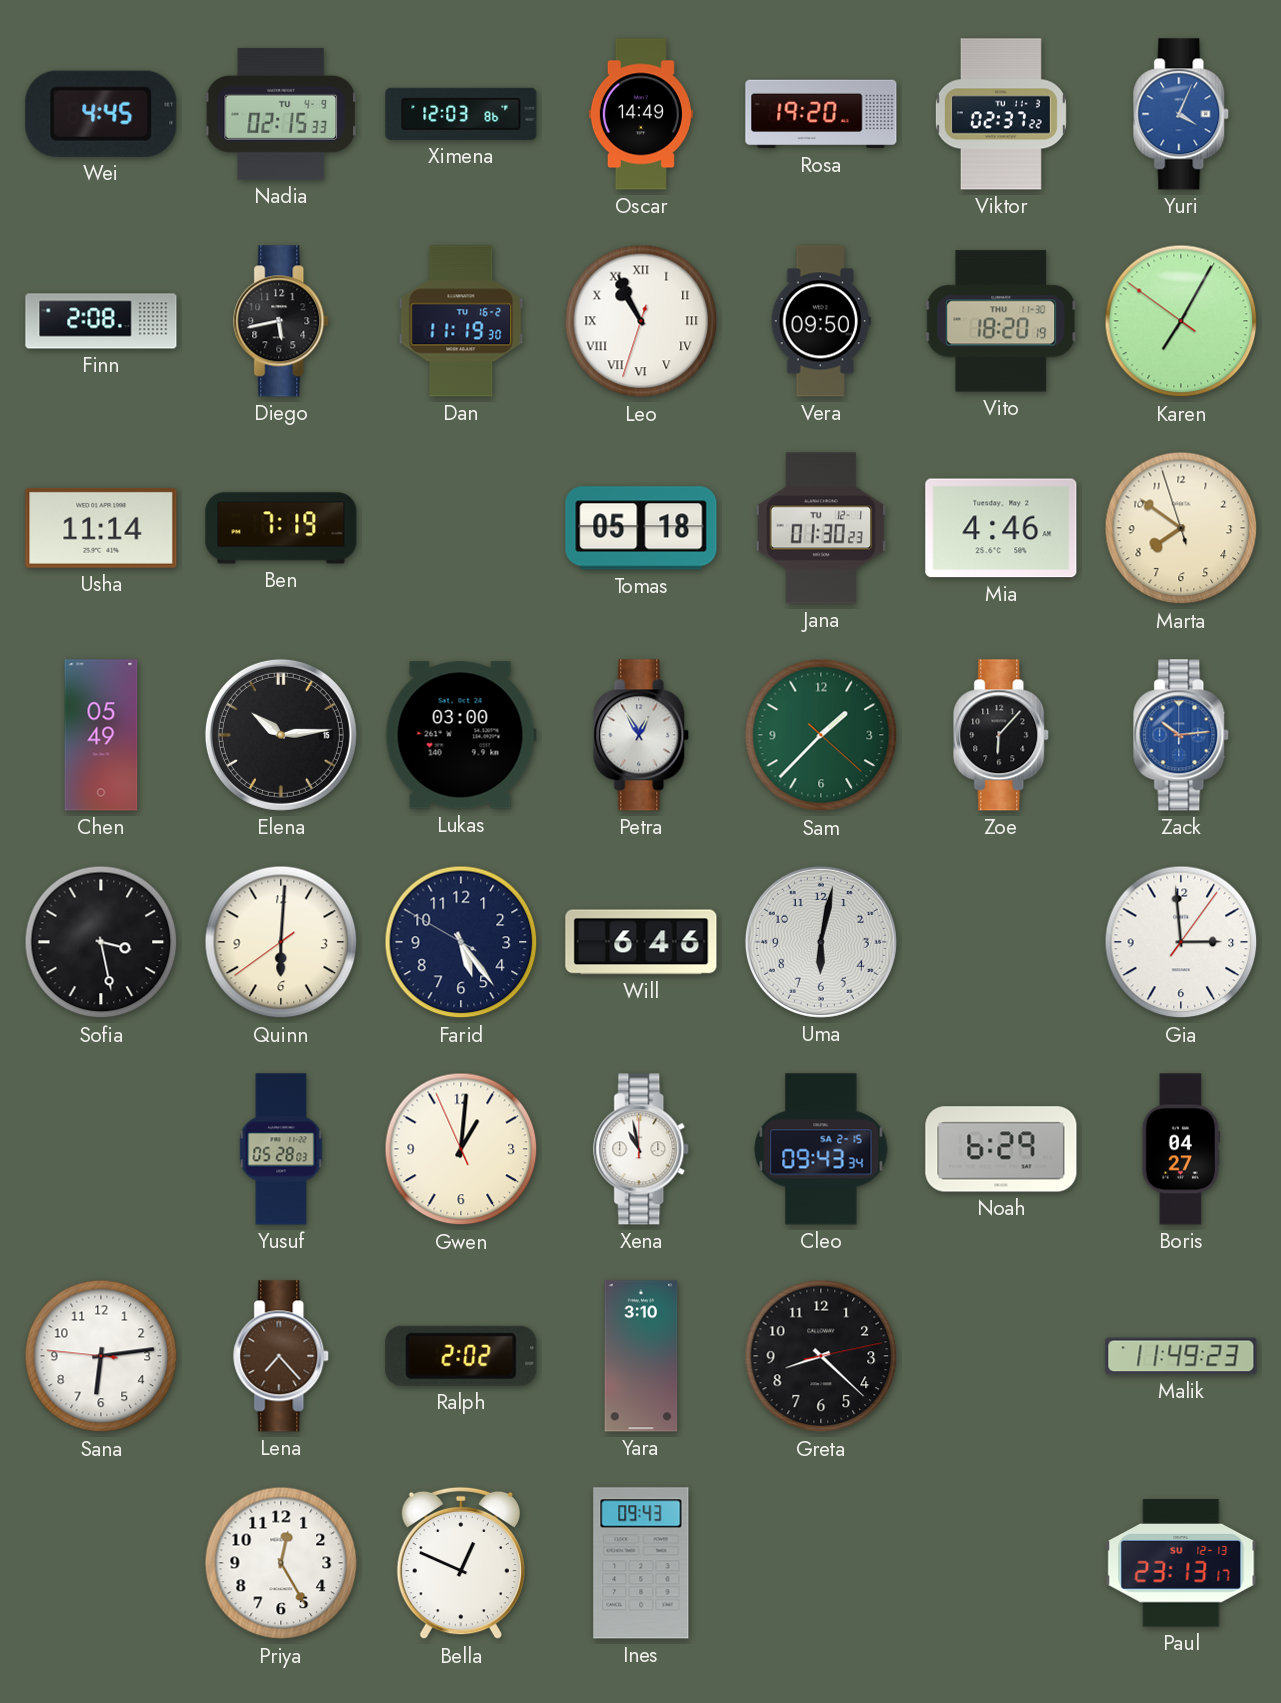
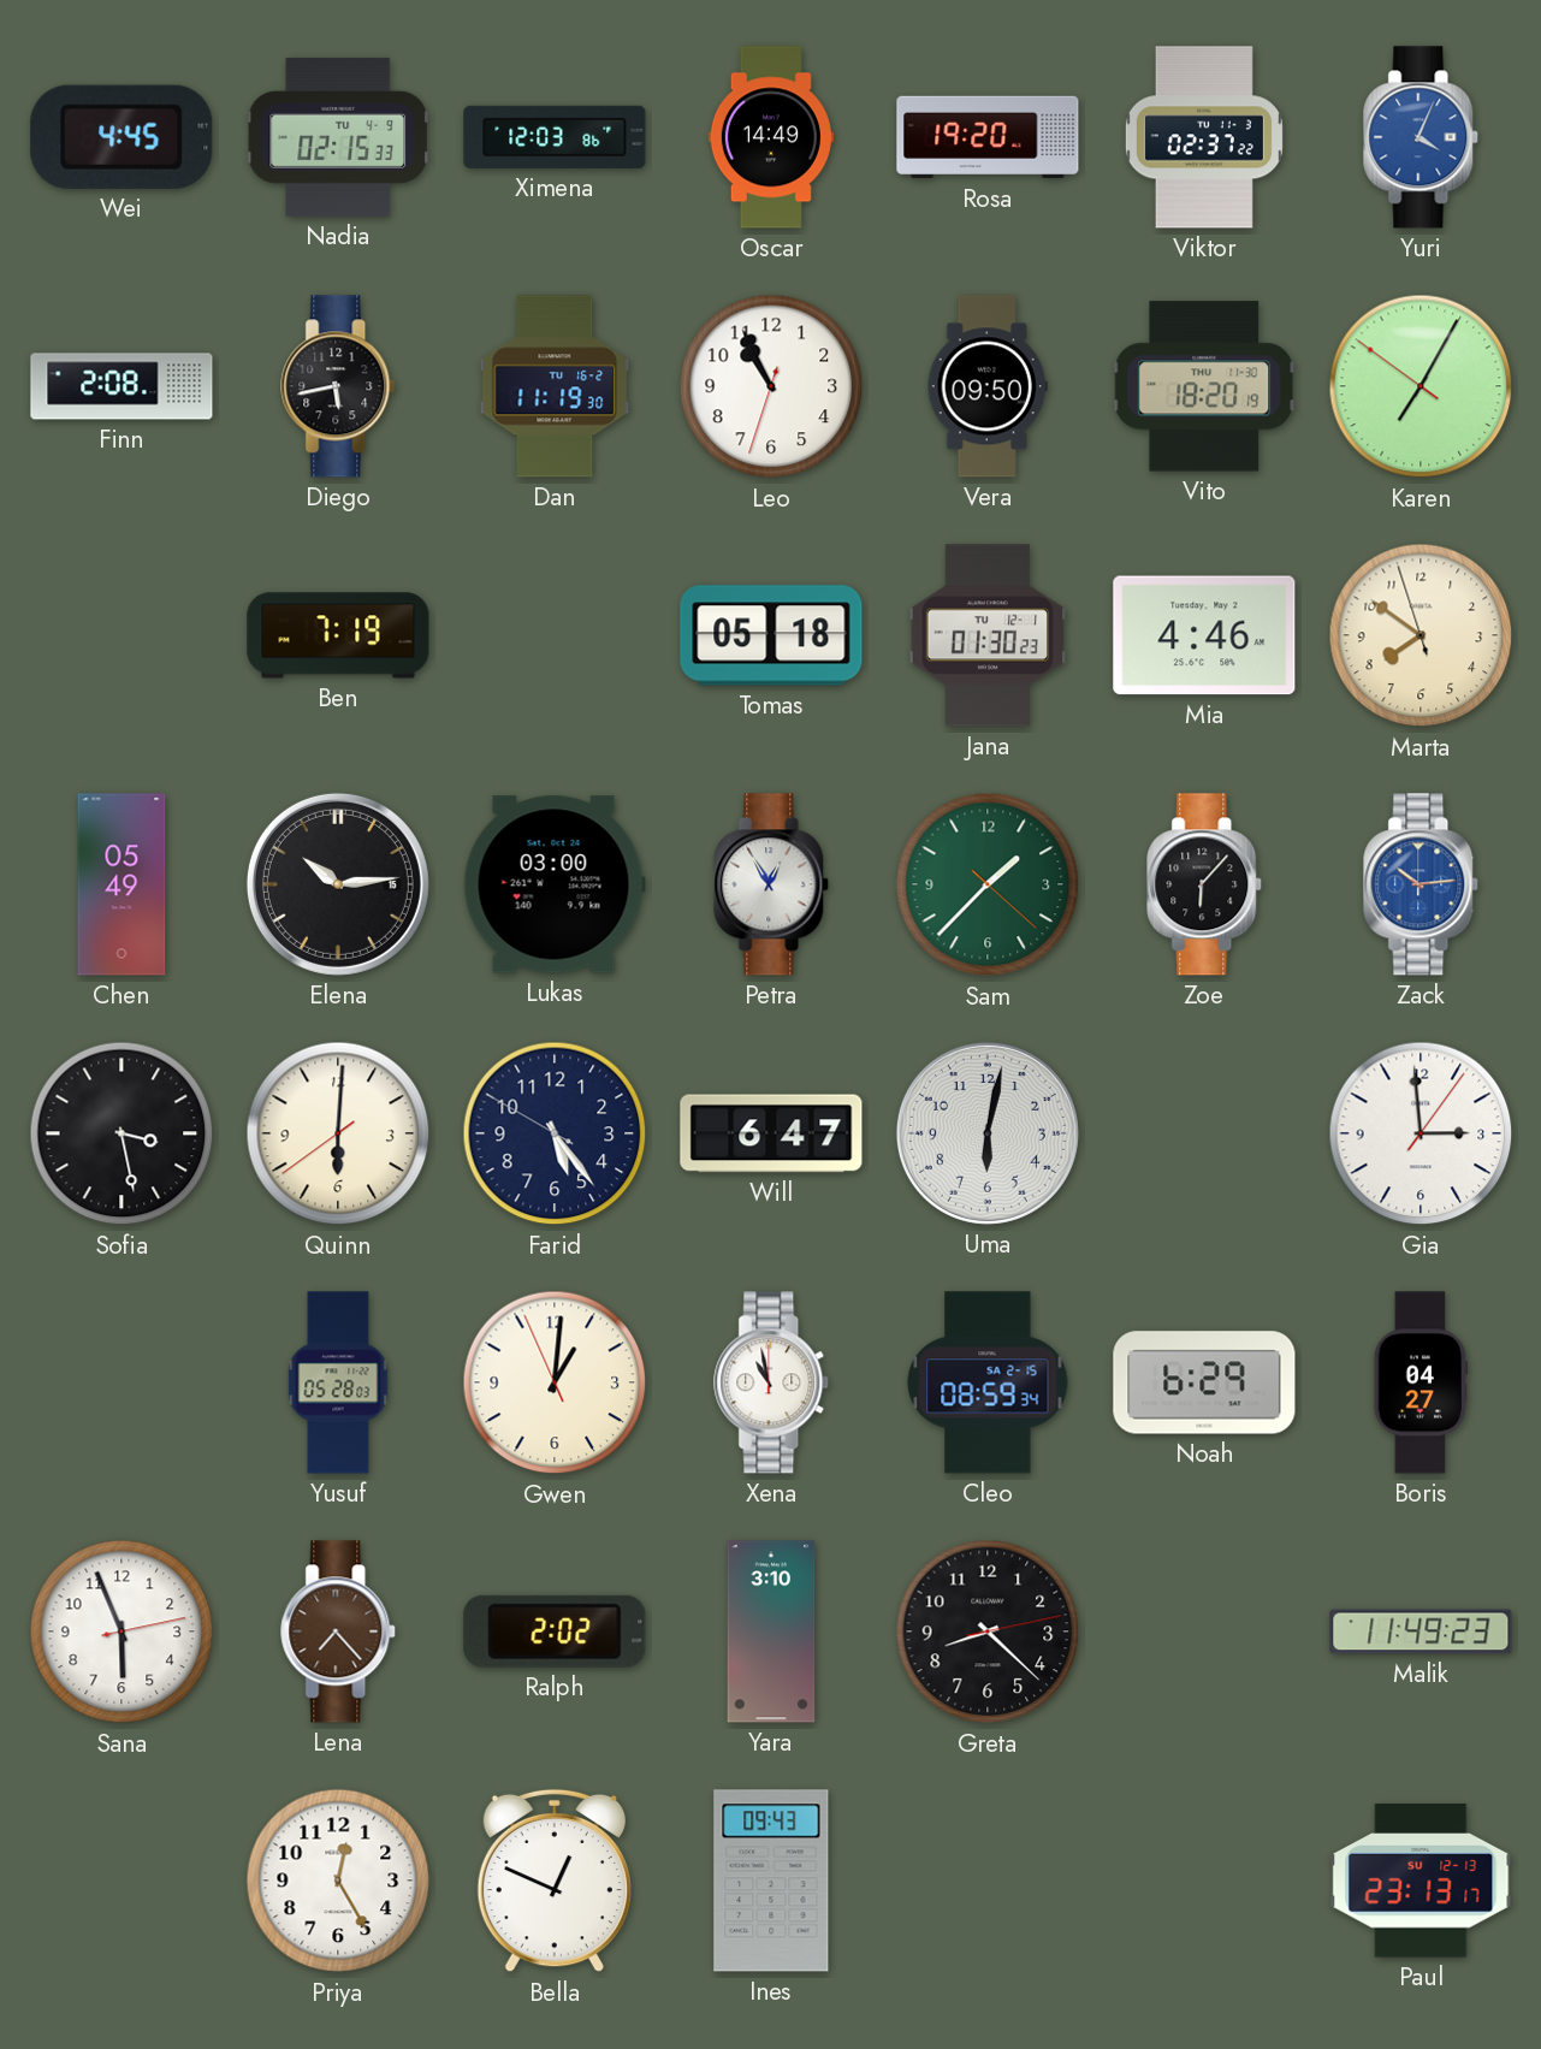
Leo numerals: Roman -> Arabic
Usha: 11:14 -> none
Will: 6:46 -> 6:47
Cleo: 09:43 -> 08:59
Sana: 6:13 -> 5:56
